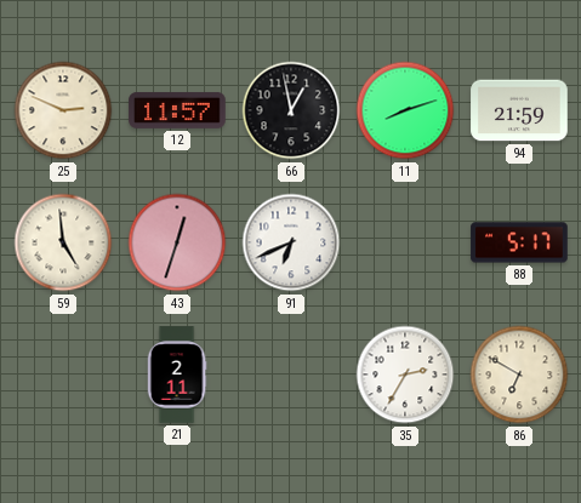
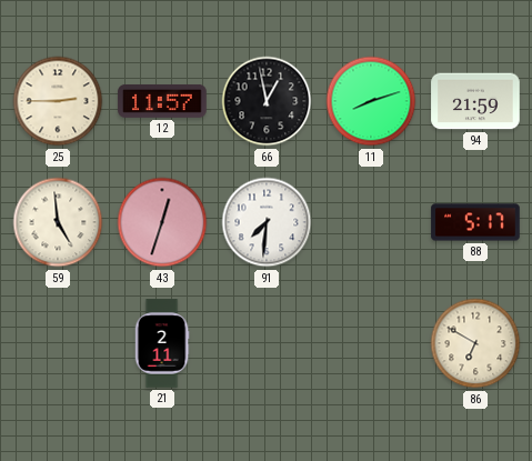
25: 2:49 -> 2:45
91: 6:41 -> 7:31
35: 2:35 -> none
